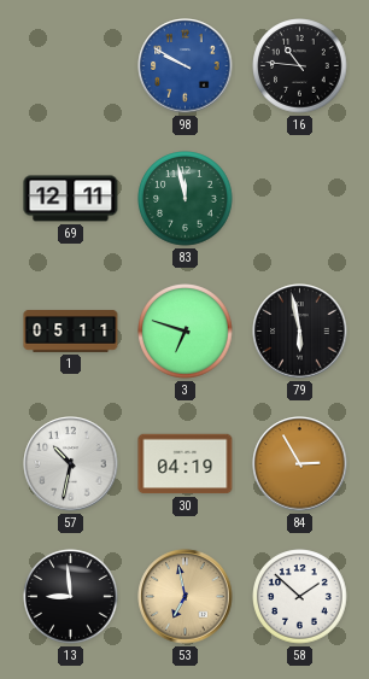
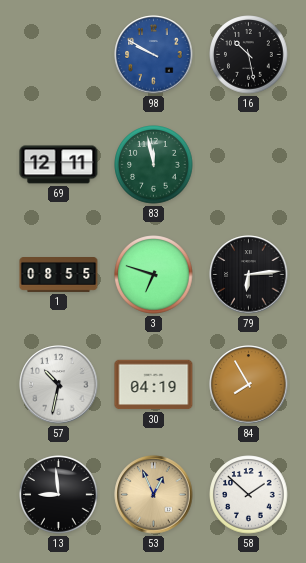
16: 10:46 -> 10:28
1: 05:11 -> 08:55
79: 5:58 -> 6:14
84: 2:55 -> 7:55
53: 6:58 -> 12:56
